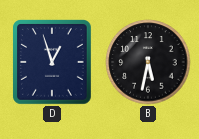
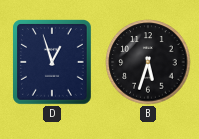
B: 5:32 -> 5:33
